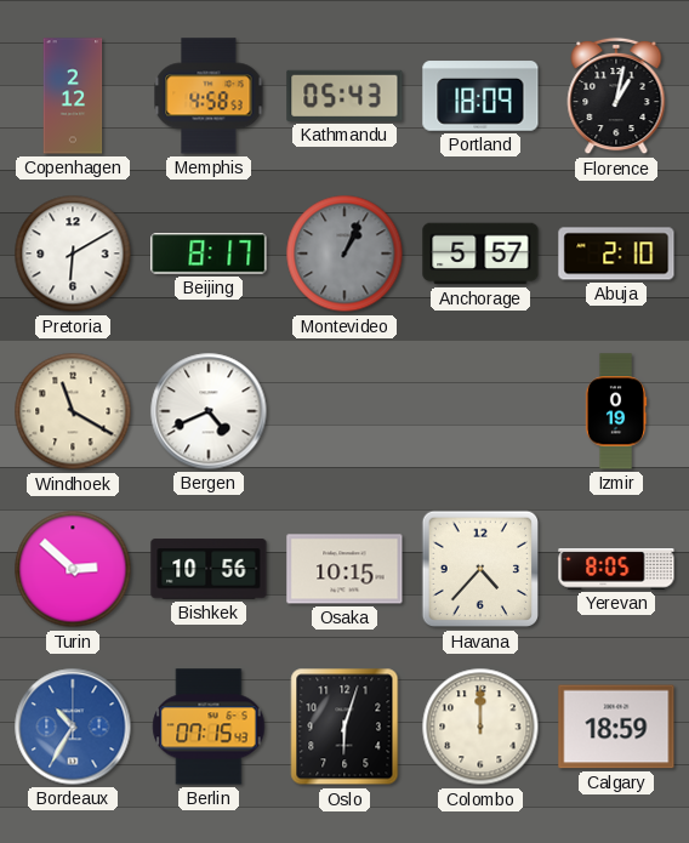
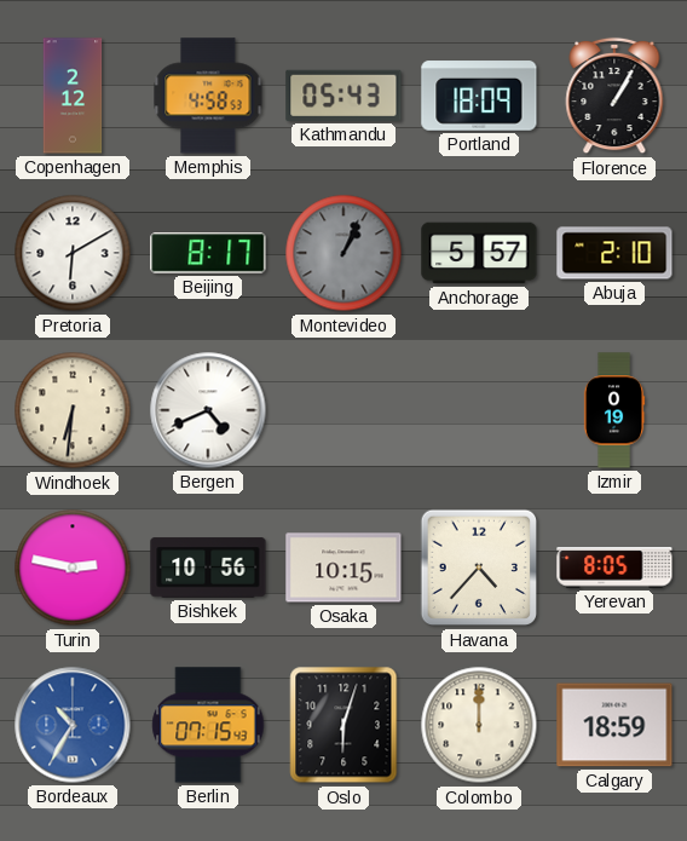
Florence: 1:02 -> 1:05
Windhoek: 11:20 -> 6:31
Turin: 2:52 -> 2:47
